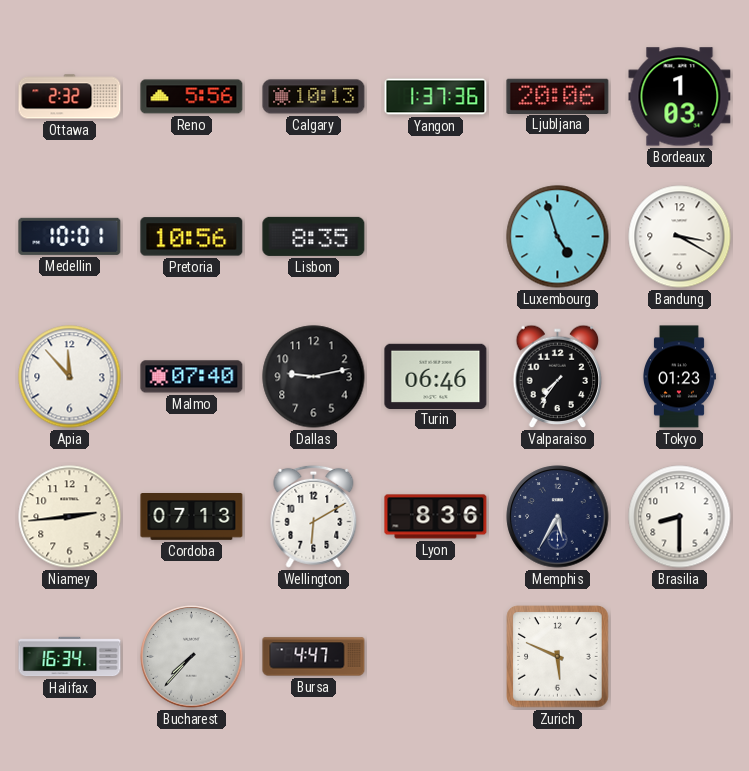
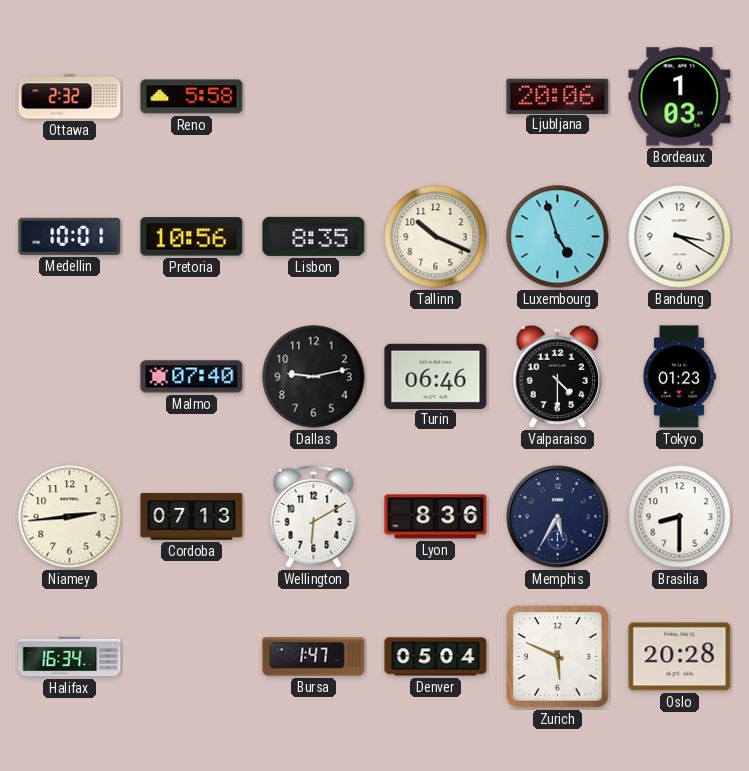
Reno: 5:56 -> 5:58
Calgary: 10:13 -> none
Yangon: 1:37 -> none
Tallinn: none -> 10:19
Apia: 11:53 -> none
Valparaiso: 7:36 -> 4:30
Bucharest: 7:37 -> none
Bursa: 4:47 -> 1:47
Denver: none -> 05:04
Oslo: none -> 20:28
